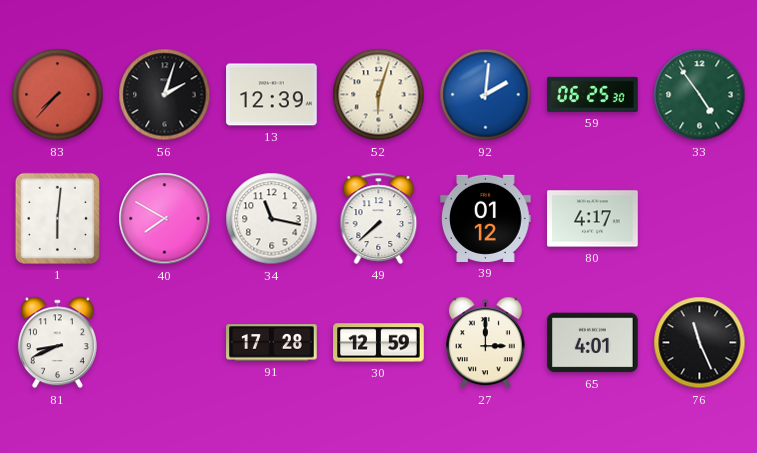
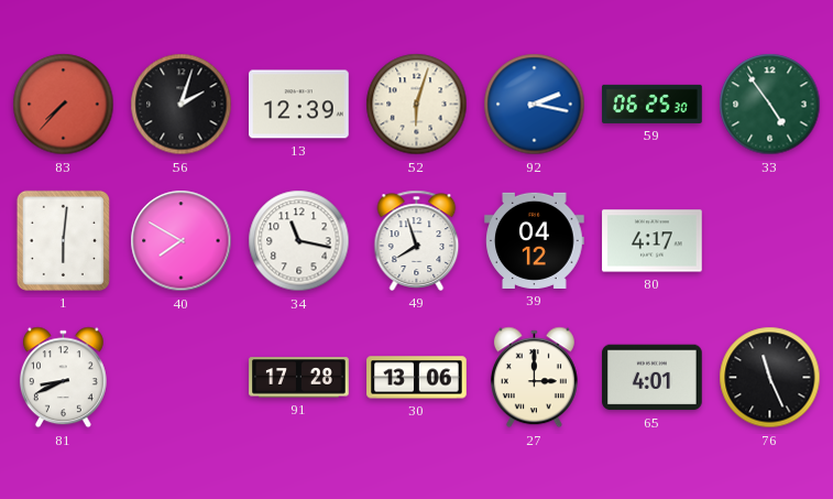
92: 2:01 -> 2:17
49: 7:38 -> 7:57
39: 01:12 -> 04:12
30: 12:59 -> 13:06
